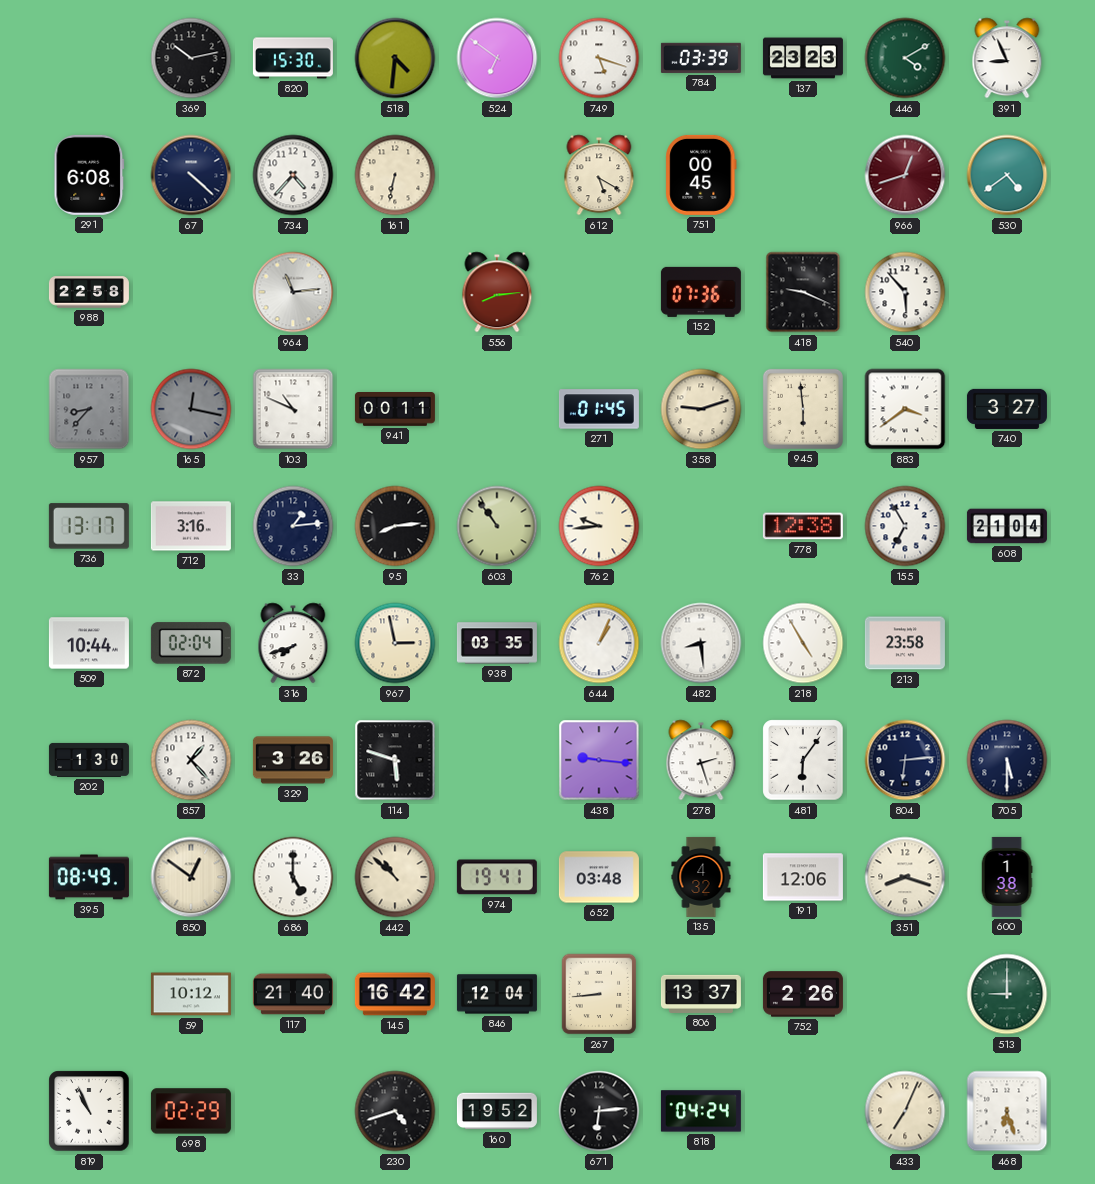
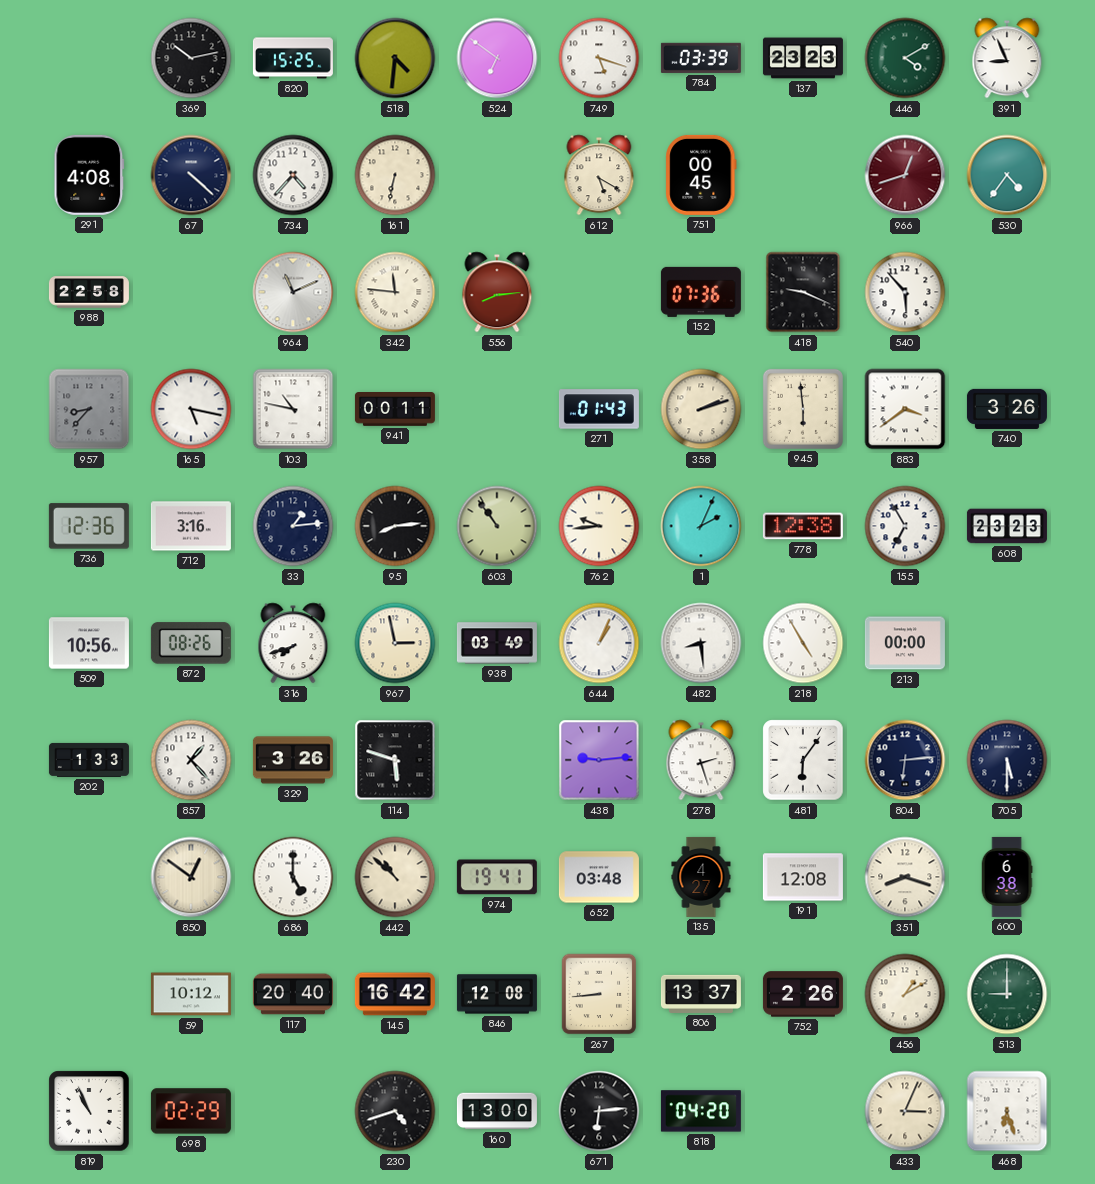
820: 15:30 -> 15:25
291: 6:08 -> 4:08
530: 4:39 -> 4:36
964: 11:14 -> 11:11
342: none -> 11:46
165: 12:17 -> 5:17
165 dial: grey -> white
103: 10:49 -> 10:47
271: 01:45 -> 01:43
358: 9:12 -> 2:12
740: 3:27 -> 3:26
736: 13:17 -> 12:36
1: none -> 2:04
608: 21:04 -> 23:23
509: 10:44 -> 10:56
872: 02:04 -> 08:26
938: 03:35 -> 03:49
213: 23:58 -> 00:00
202: 1:30 -> 1:33
438: 9:16 -> 9:14
395: 08:49 -> none
135: 4:32 -> 4:27
191: 12:06 -> 12:08
600: 1:38 -> 6:38
117: 21:40 -> 20:40
846: 12:04 -> 12:08
456: none -> 1:10
160: 19:52 -> 13:00
818: 04:24 -> 04:20
433: 7:04 -> 3:04
